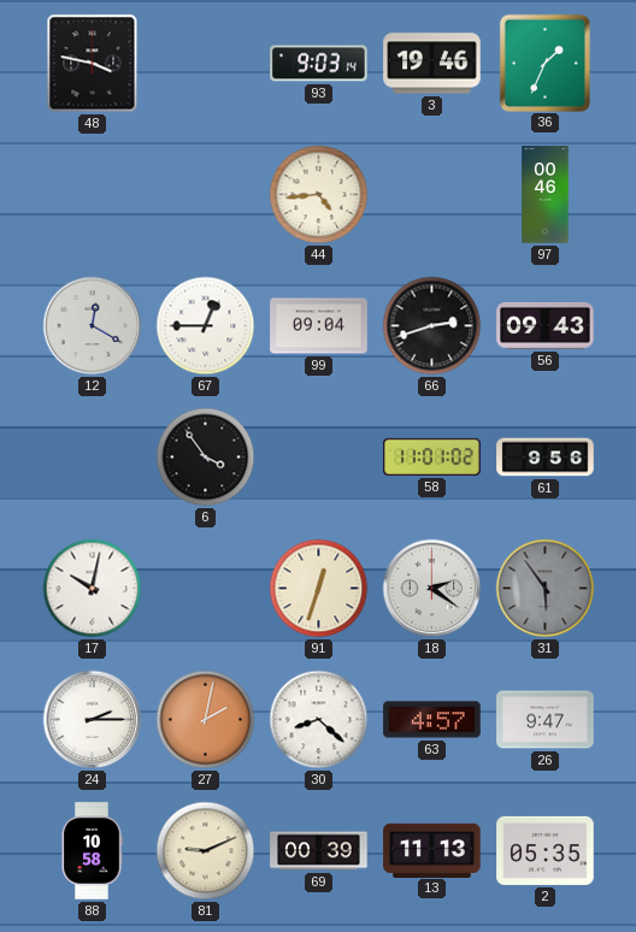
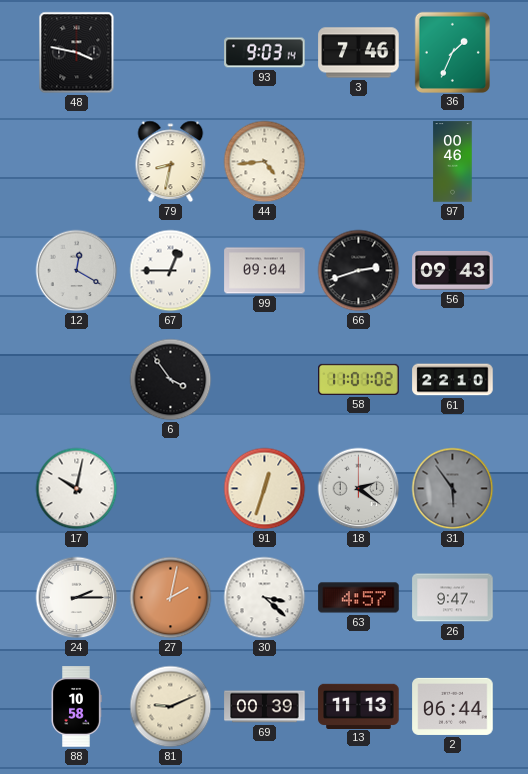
3: 19:46 -> 7:46
79: none -> 8:32
61: 9:56 -> 22:10
30: 8:22 -> 3:22
2: 05:35 -> 06:44
